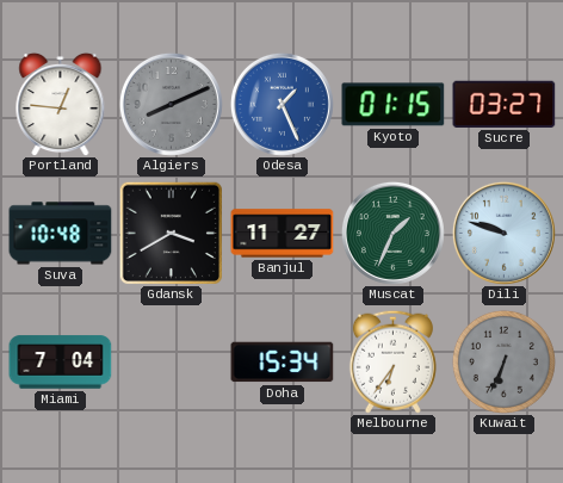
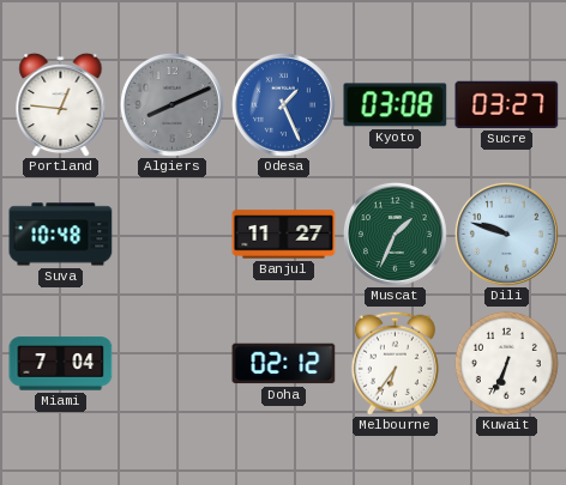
Kyoto: 01:15 -> 03:08
Gdansk: 3:40 -> none
Doha: 15:34 -> 02:12
Kuwait dial: grey -> white
